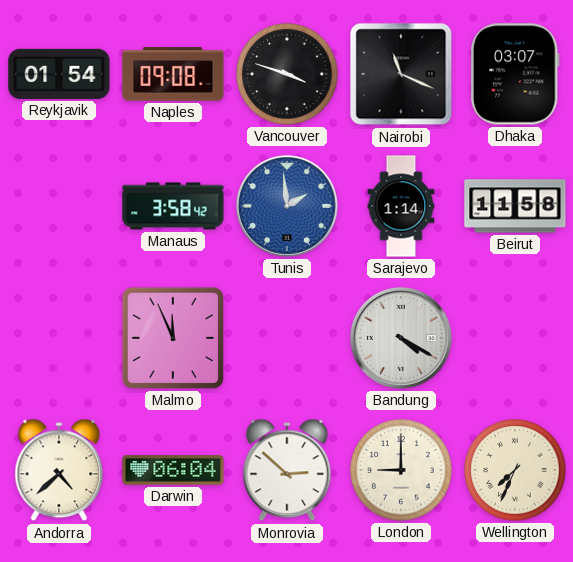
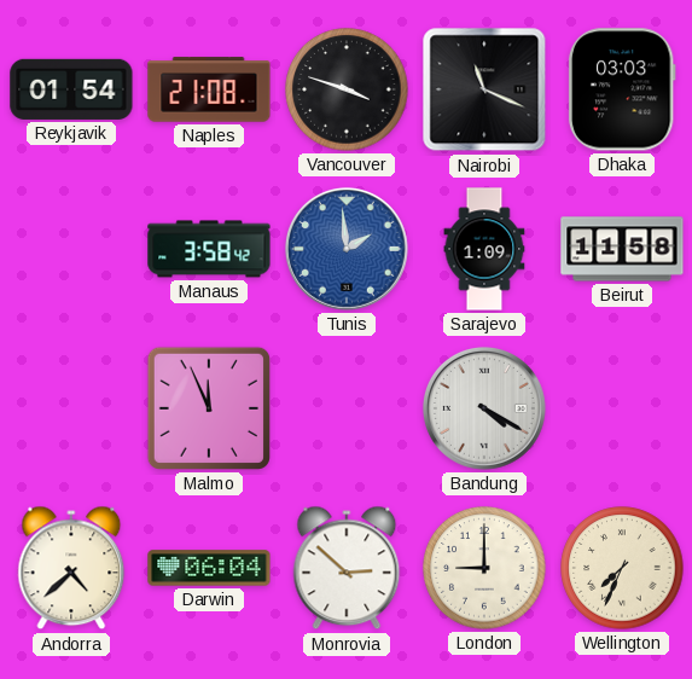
Naples: 09:08 -> 21:08
Dhaka: 03:07 -> 03:03
Sarajevo: 1:14 -> 1:09
